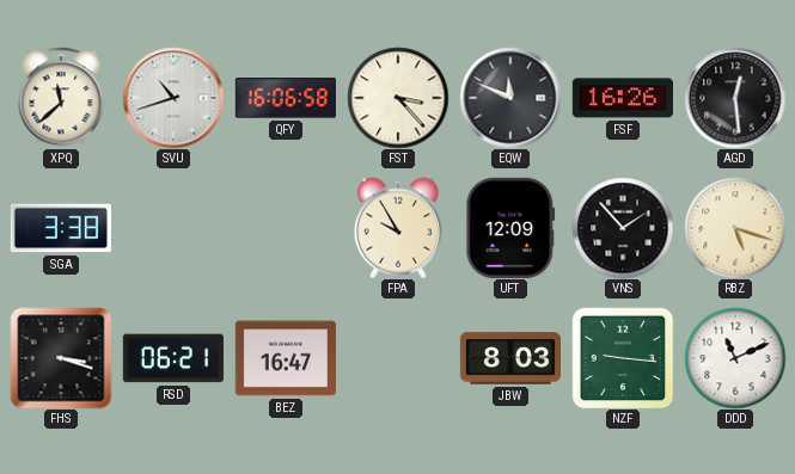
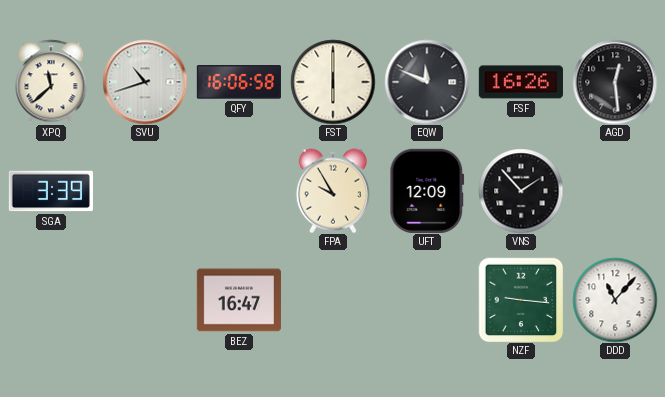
FST: 3:23 -> 6:00
SGA: 3:38 -> 3:39
RBZ: 5:18 -> none
FHS: 3:18 -> none
RSD: 06:21 -> none
JBW: 8:03 -> none
DDD: 11:11 -> 11:07
